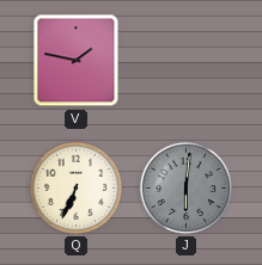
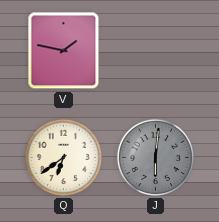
Q: 6:34 -> 6:39
